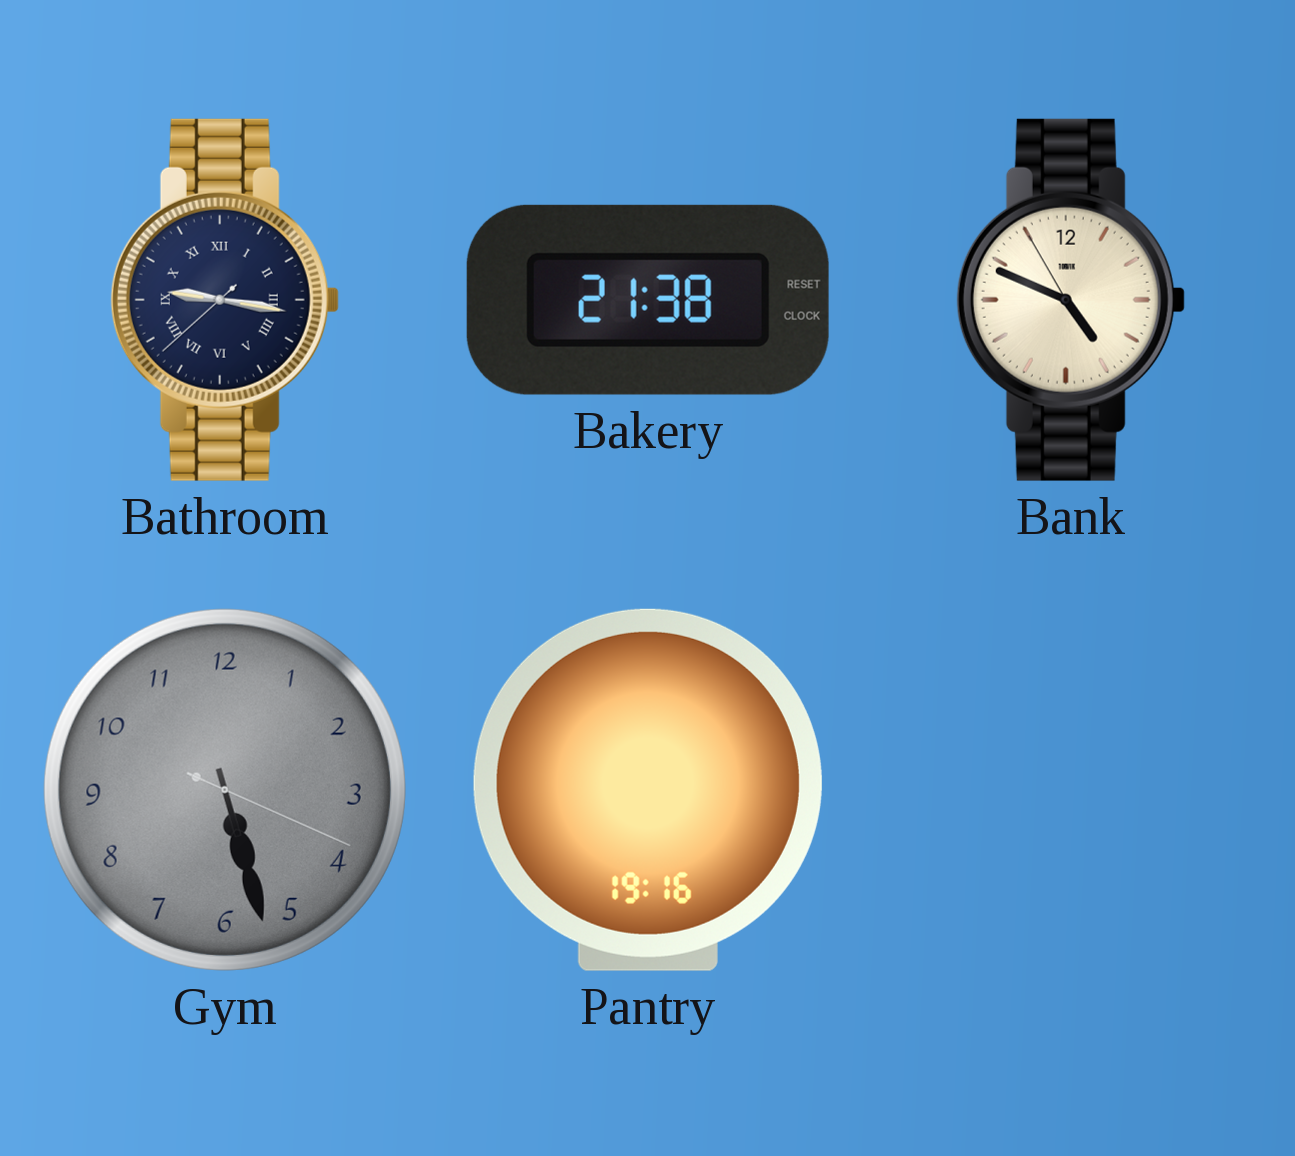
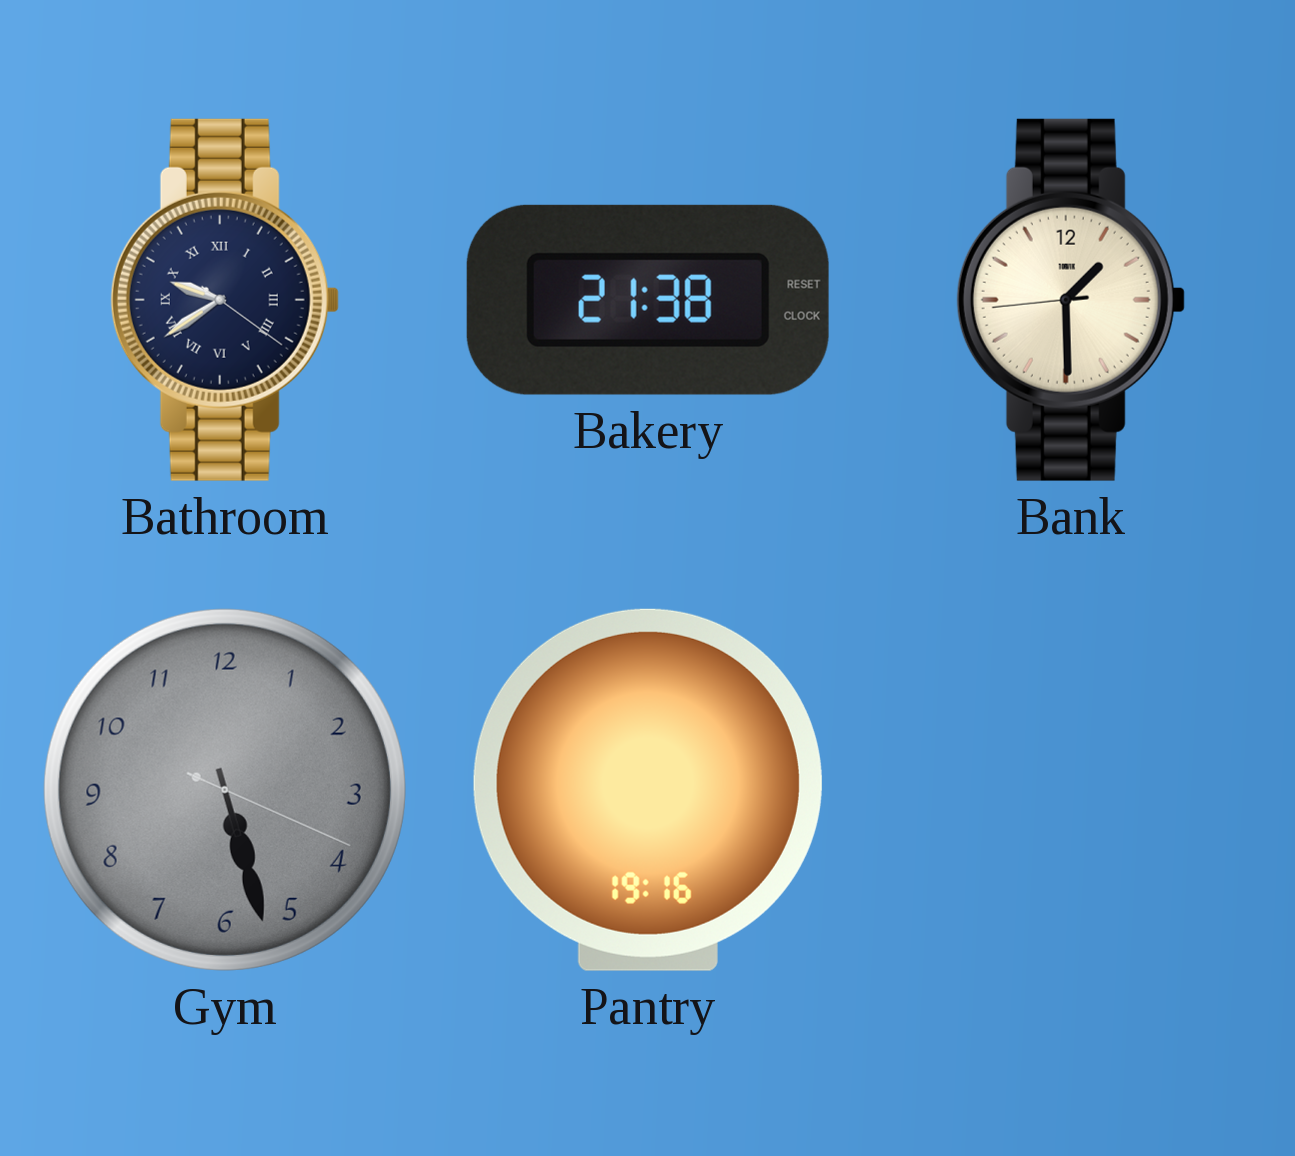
Bathroom: 9:16 -> 9:39
Bank: 4:48 -> 1:29
